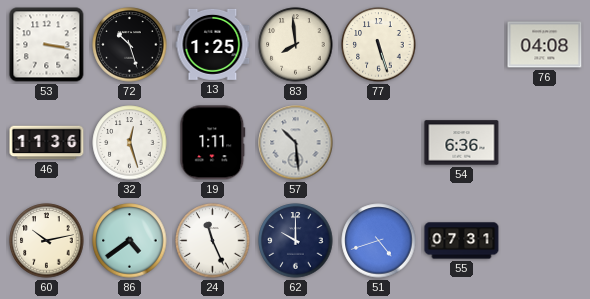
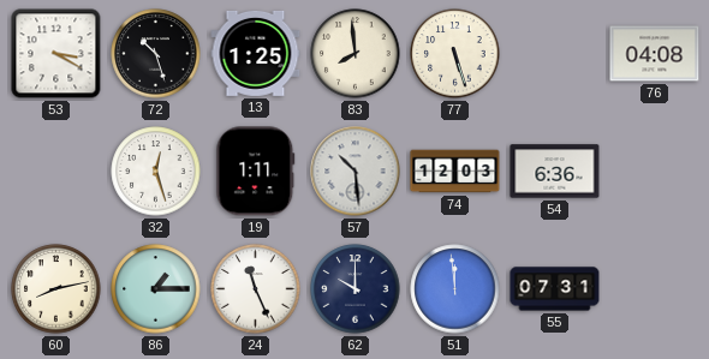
53: 3:17 -> 3:20
46: 11:36 -> none
74: none -> 12:03
60: 10:13 -> 8:13
86: 4:39 -> 1:15
51: 4:42 -> 11:59
